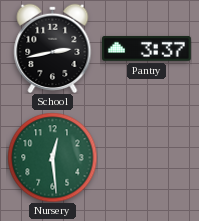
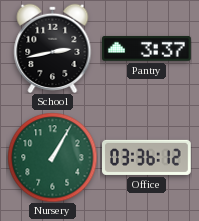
Nursery: 12:29 -> 1:05
Office: none -> 03:36
